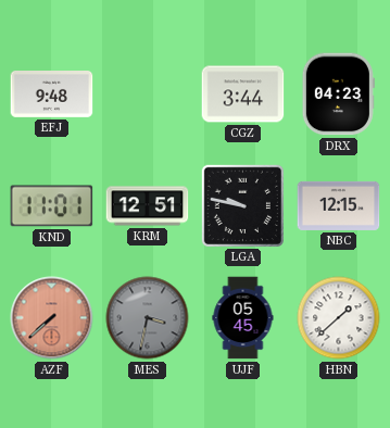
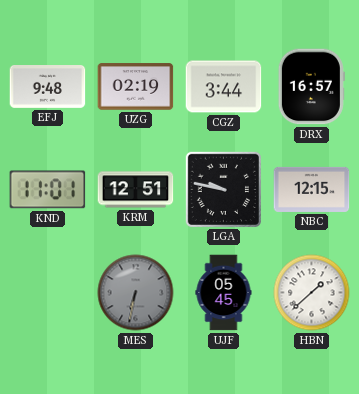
UZG: none -> 02:19
DRX: 04:23 -> 16:57
AZF: 7:38 -> none
MES: 3:32 -> 6:32
